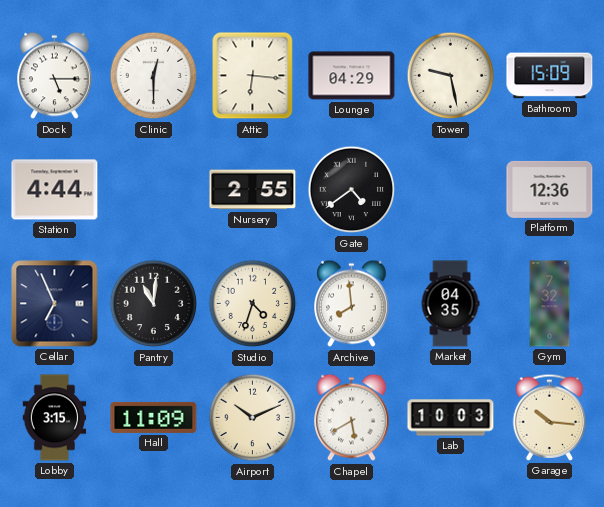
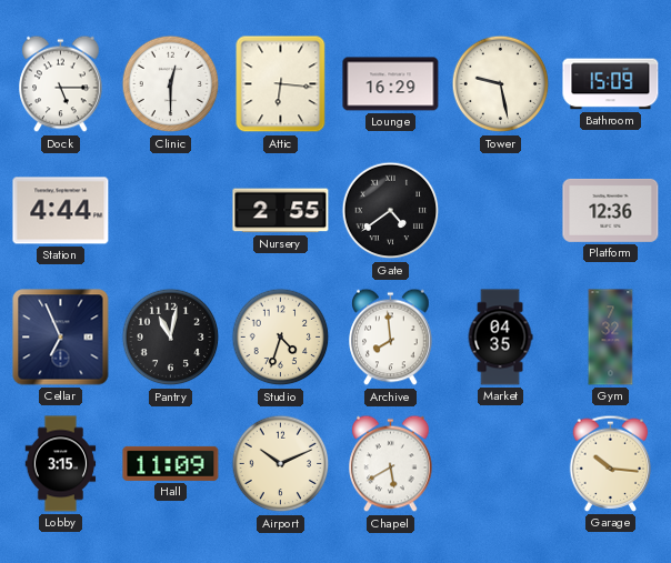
Lounge: 04:29 -> 16:29
Pantry: 11:01 -> 11:02
Lab: 10:03 -> none
